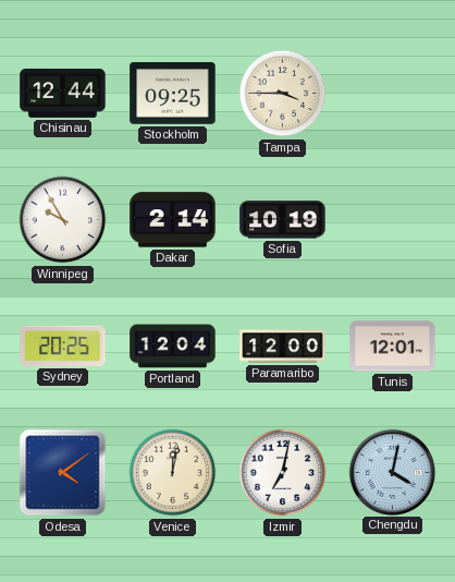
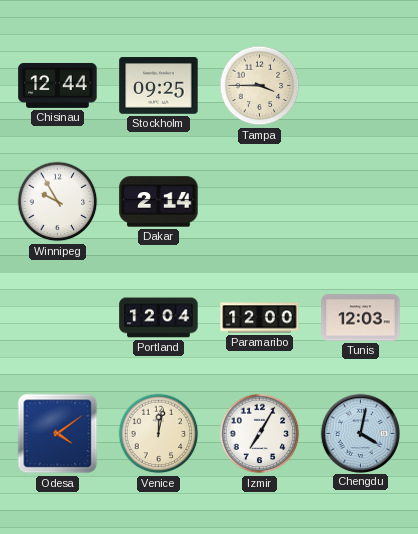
Sofia: 10:19 -> none
Sydney: 20:25 -> none
Tunis: 12:01 -> 12:03
Izmir: 7:02 -> 7:05
